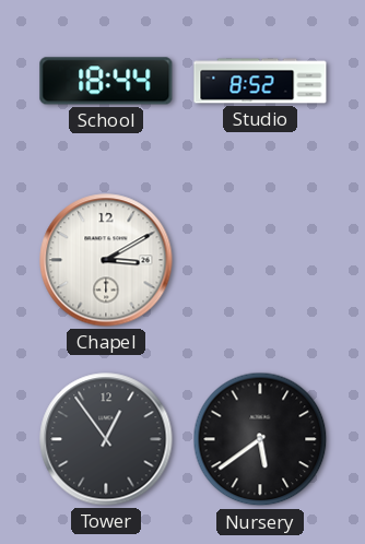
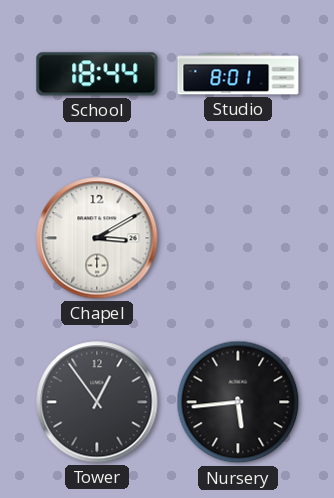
Studio: 8:52 -> 8:01
Nursery: 5:39 -> 5:44
